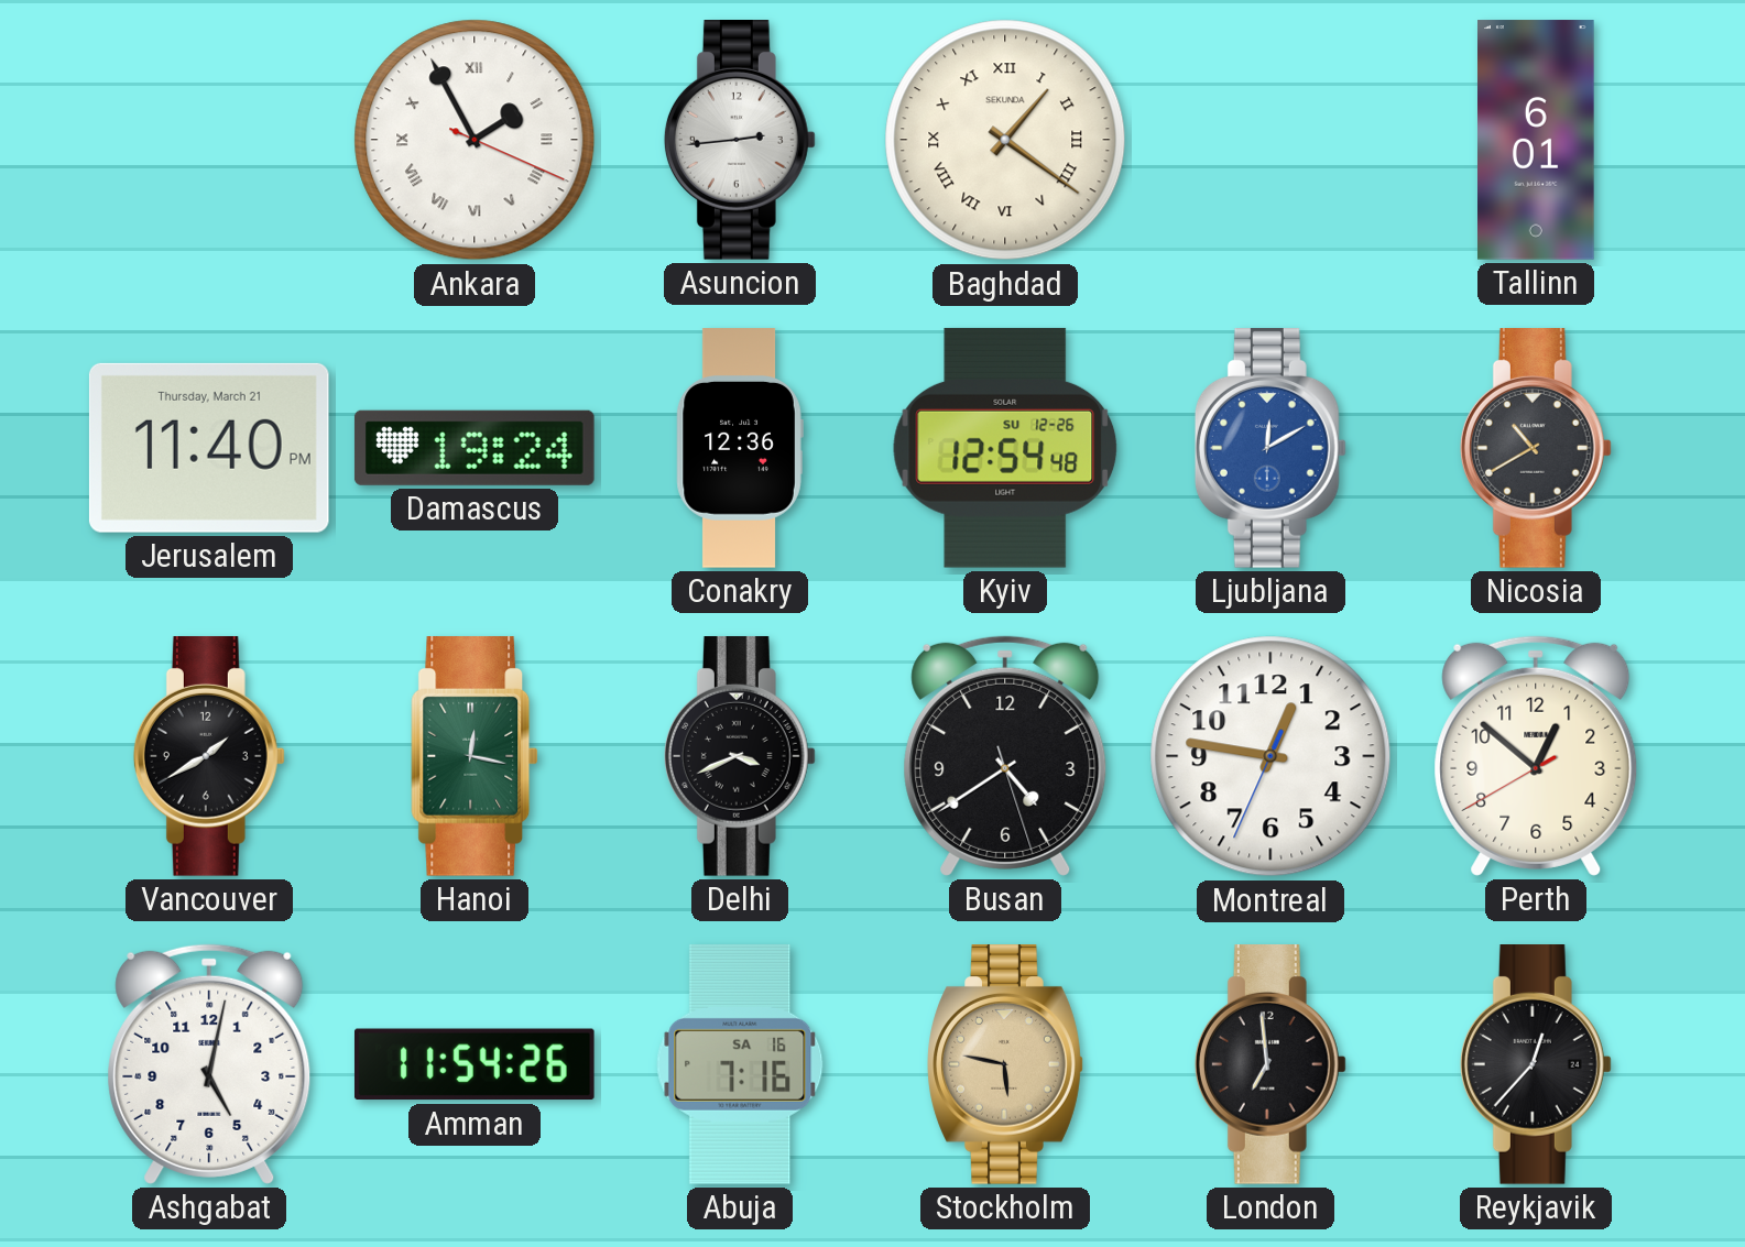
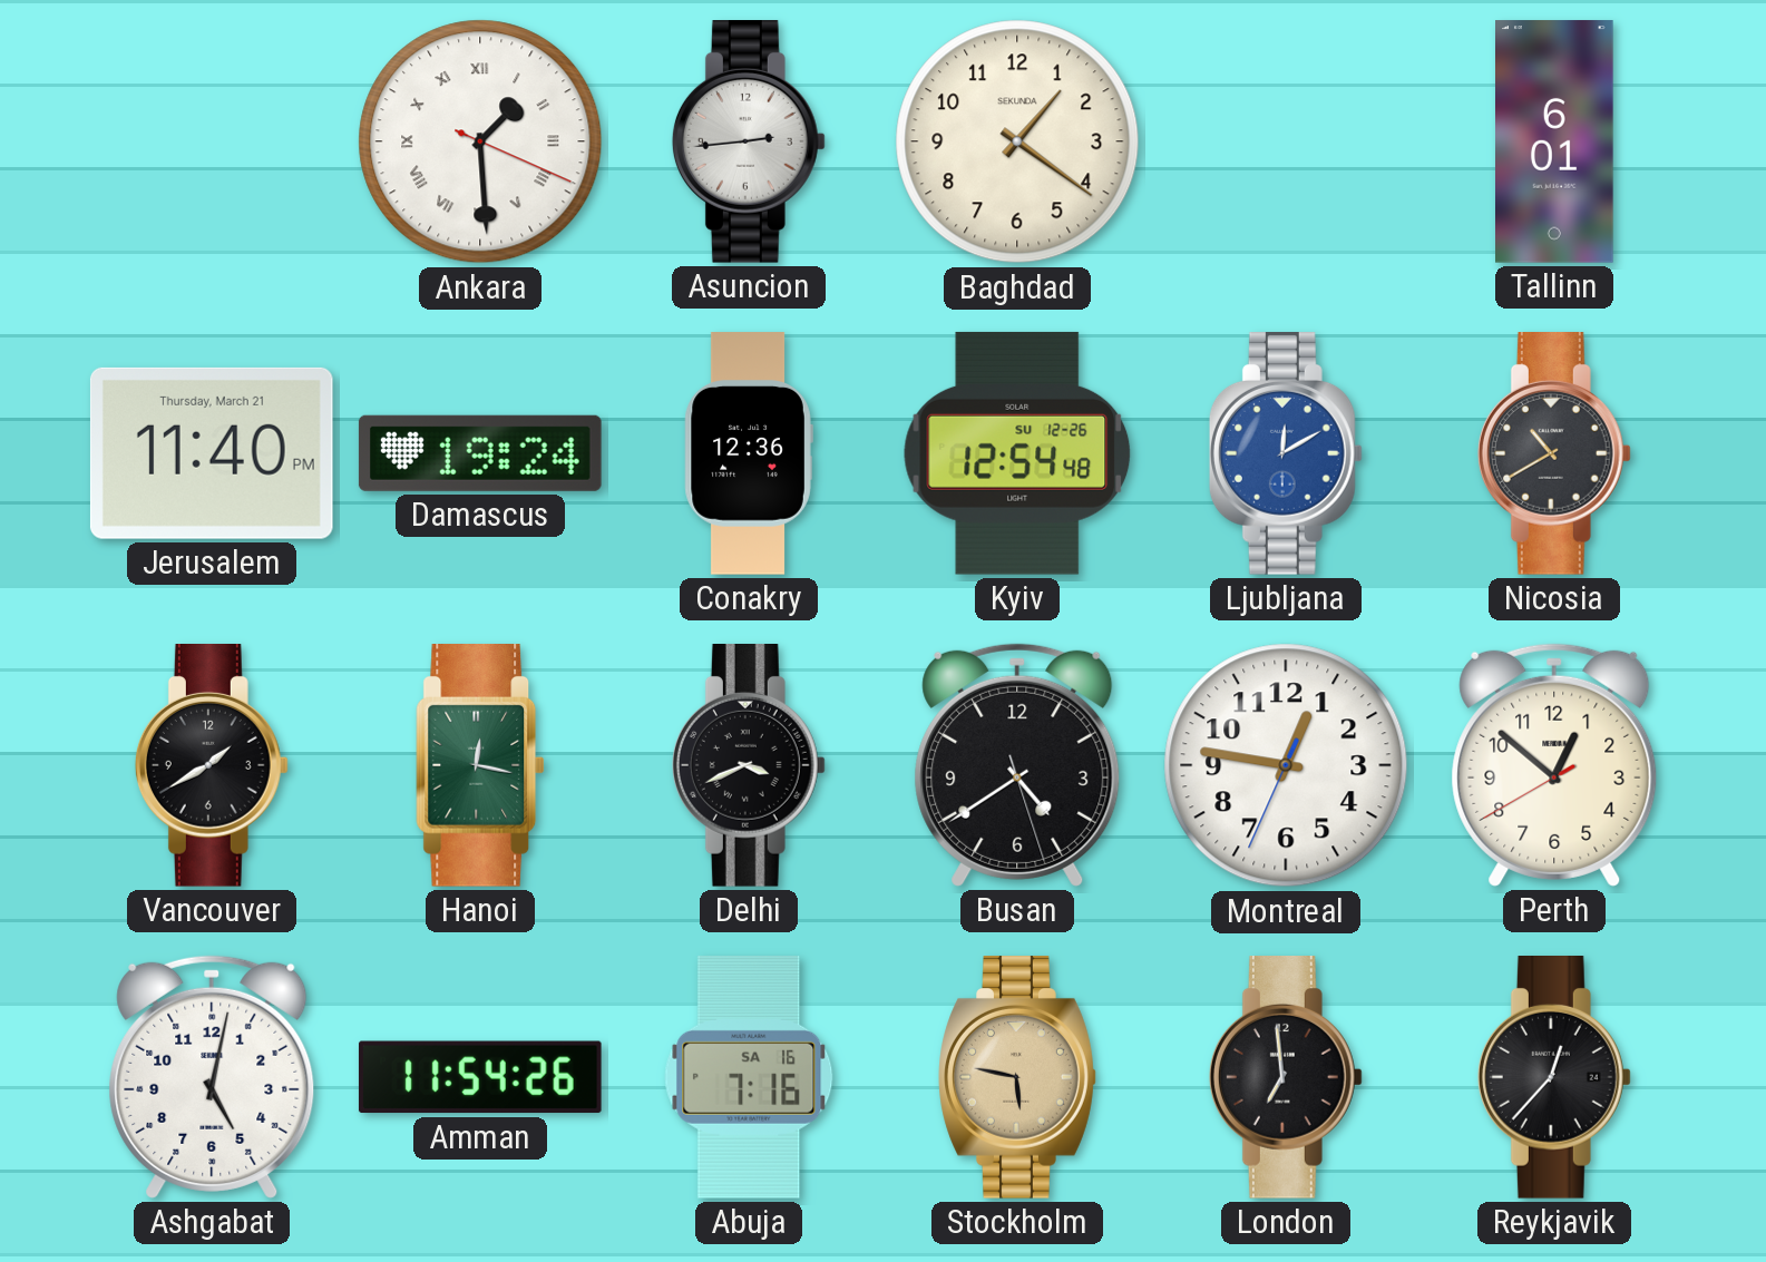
Ankara: 1:55 -> 1:29
Baghdad numerals: Roman -> Arabic
